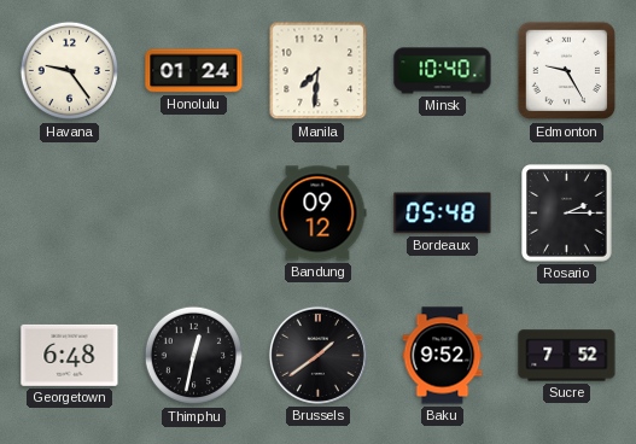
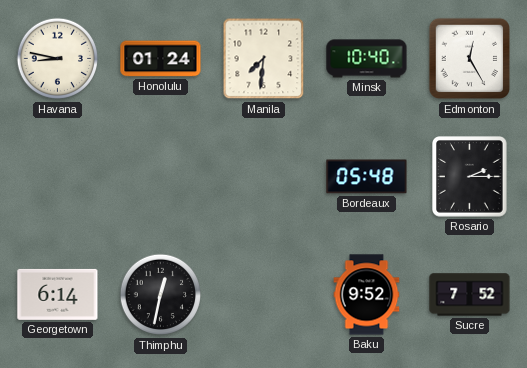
Havana: 9:24 -> 8:47
Edmonton: 9:25 -> 12:25
Bandung: 09:12 -> none
Georgetown: 6:48 -> 6:14
Brussels: 1:39 -> none
